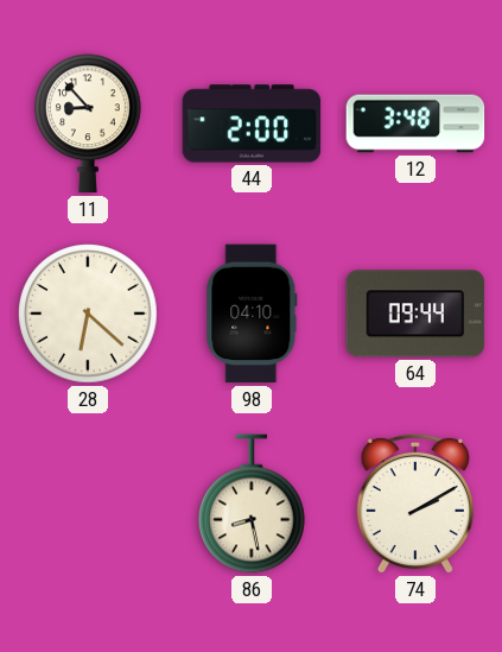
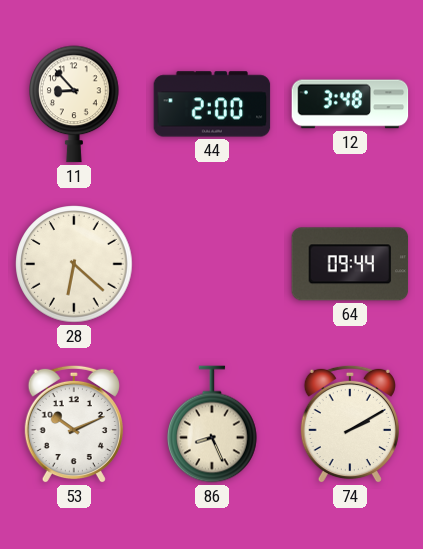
98: 04:10 -> none
53: none -> 10:11
86: 8:28 -> 8:26
